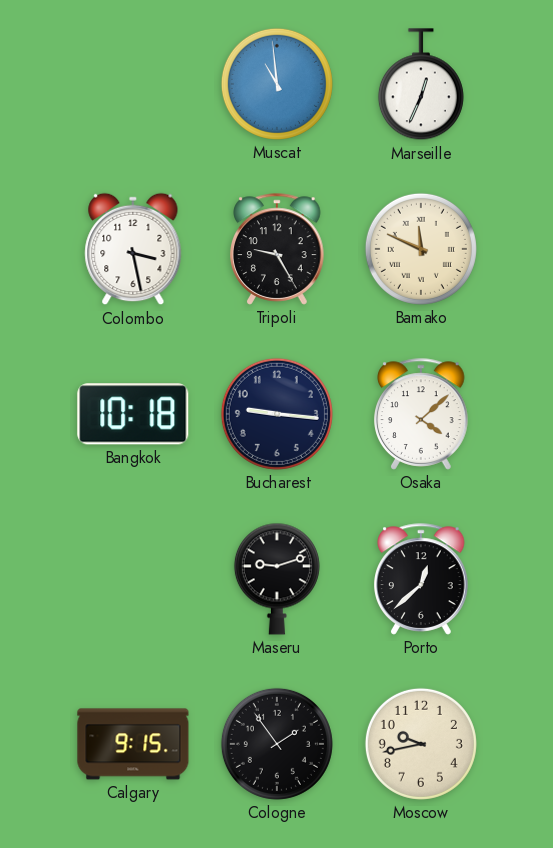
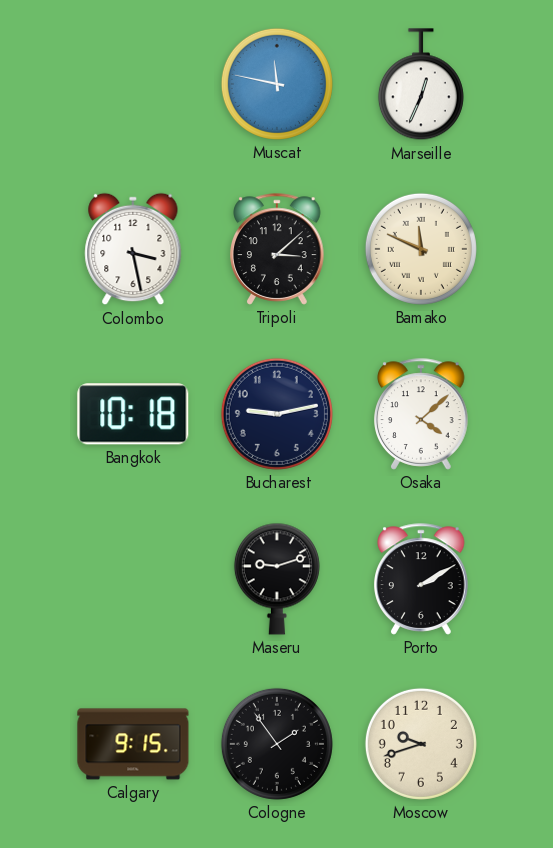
Muscat: 10:59 -> 11:47
Tripoli: 9:25 -> 3:08
Bucharest: 9:16 -> 9:13
Porto: 12:38 -> 2:10
Moscow: 9:43 -> 9:42
